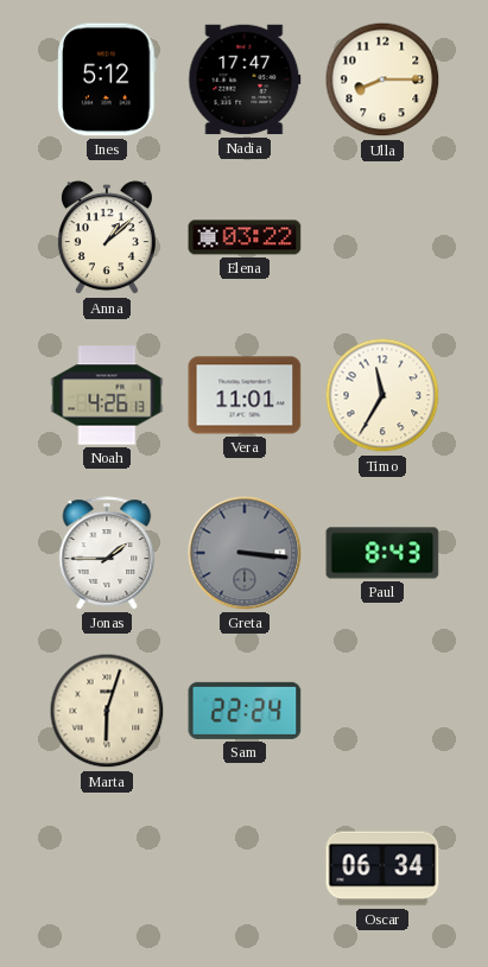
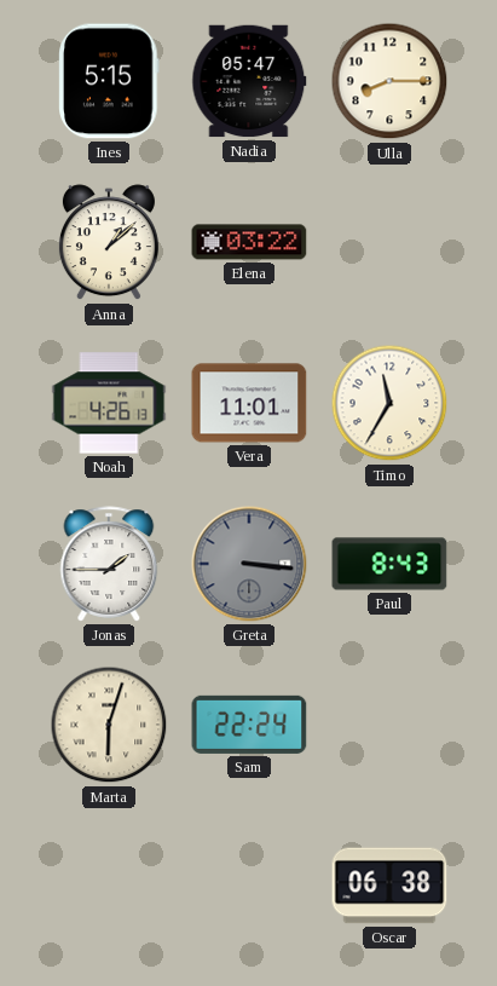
Ines: 5:12 -> 5:15
Nadia: 17:47 -> 05:47
Oscar: 06:34 -> 06:38
